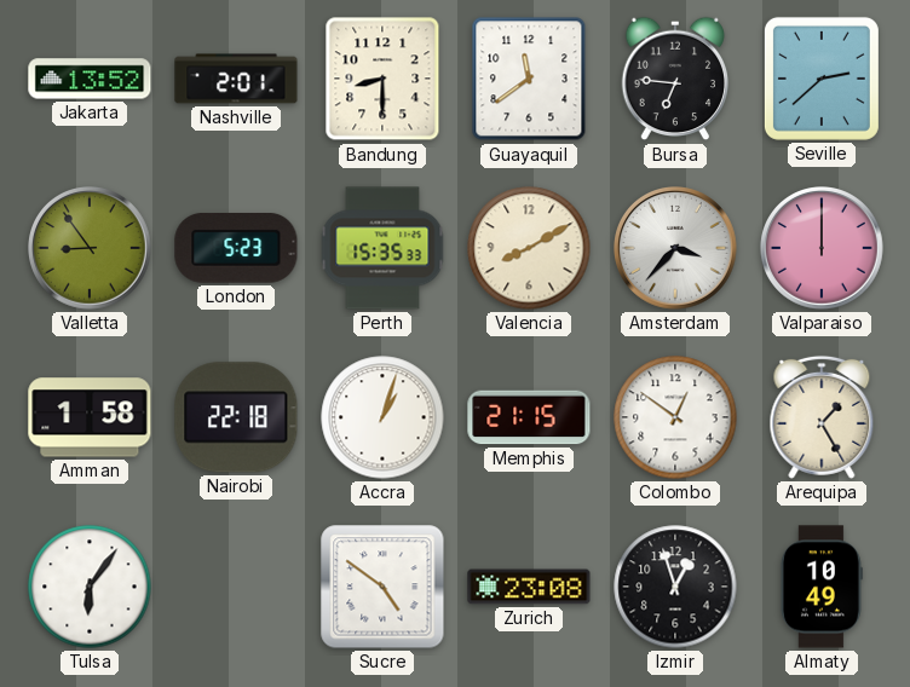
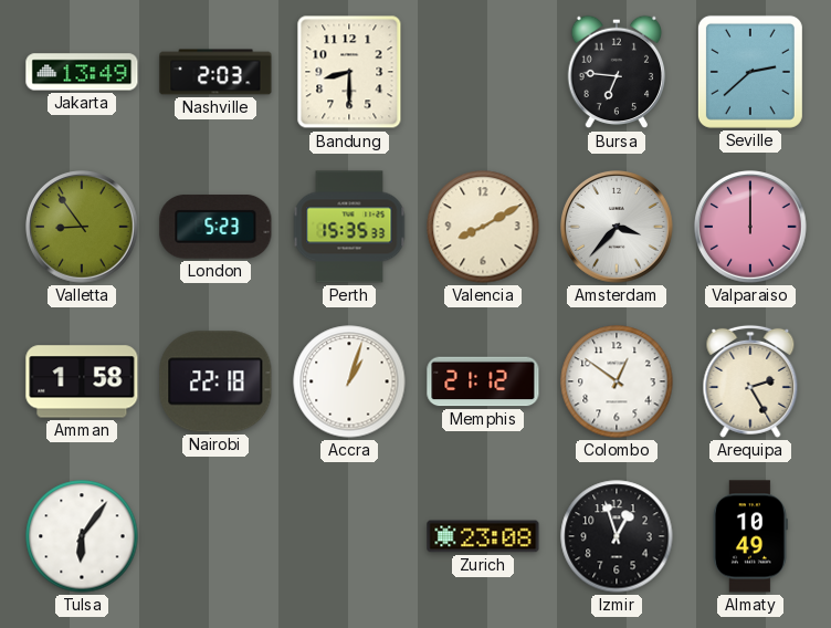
Jakarta: 13:52 -> 13:49
Nashville: 2:01 -> 2:03
Guayaquil: 11:39 -> none
Memphis: 21:15 -> 21:12
Arequipa: 1:25 -> 2:25
Sucre: 4:51 -> none
